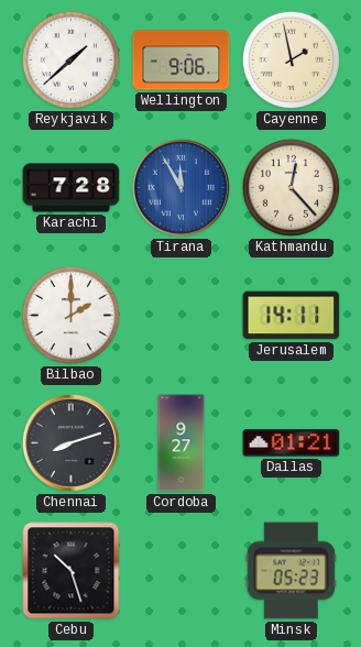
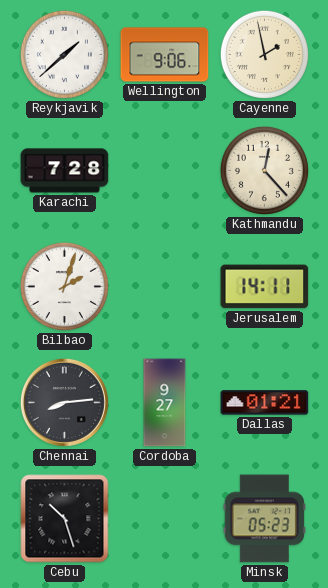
Tirana: 11:55 -> none
Bilbao: 2:00 -> 2:03
Chennai: 8:12 -> 8:14
